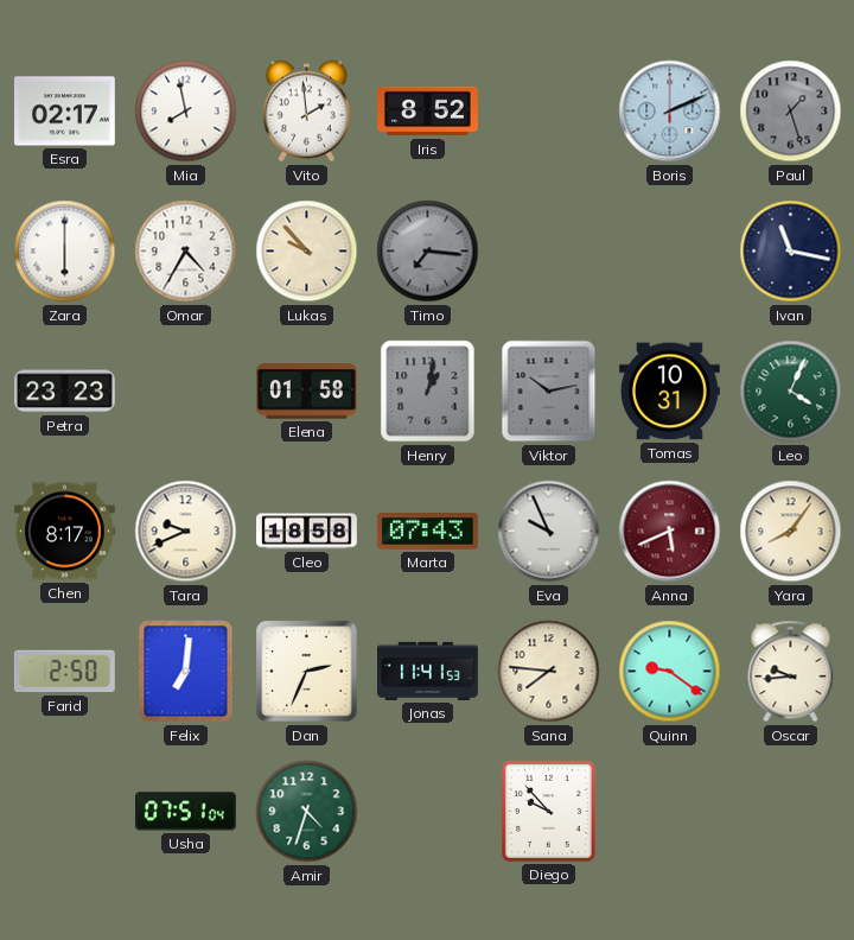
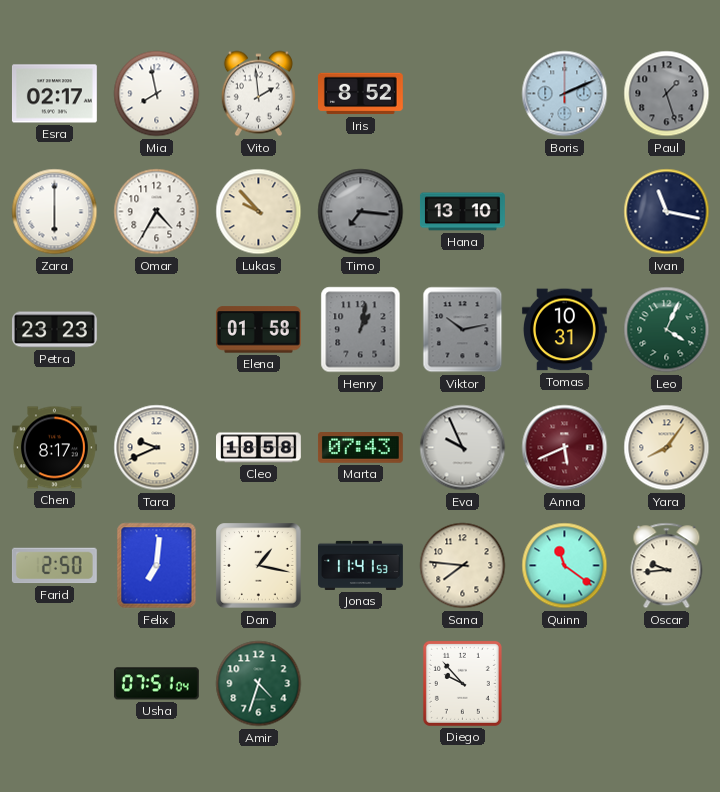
Hana: none -> 13:10
Dan: 2:34 -> 1:17
Quinn: 9:21 -> 11:21
